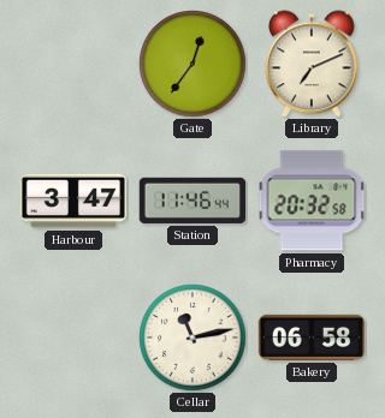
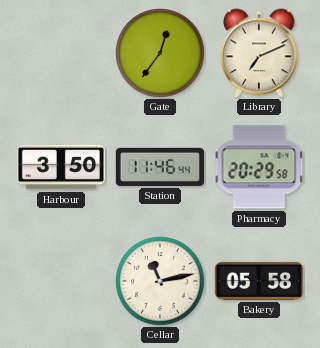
Harbour: 3:47 -> 3:50
Pharmacy: 20:32 -> 20:29
Bakery: 06:58 -> 05:58
